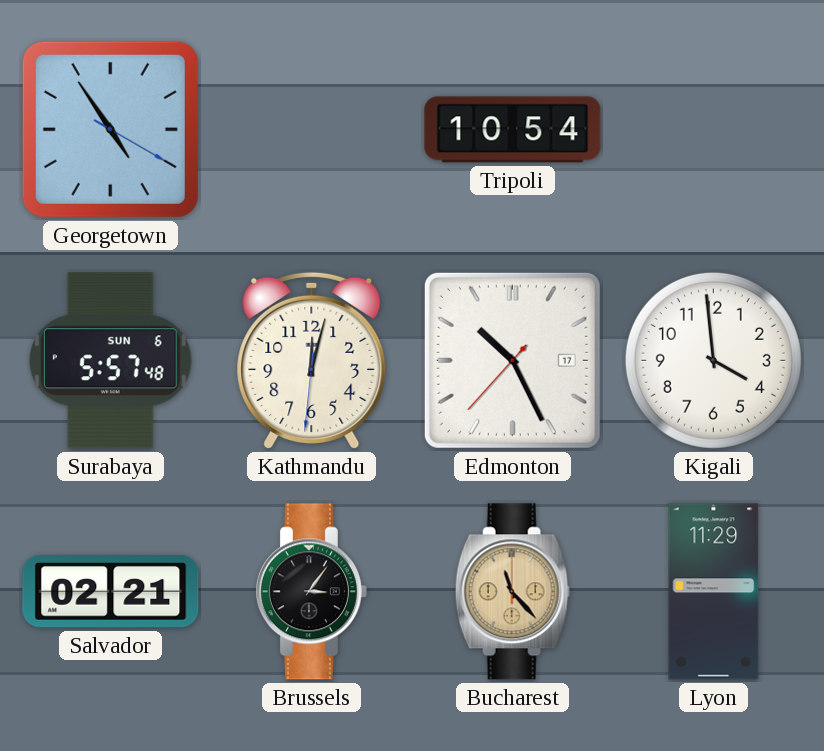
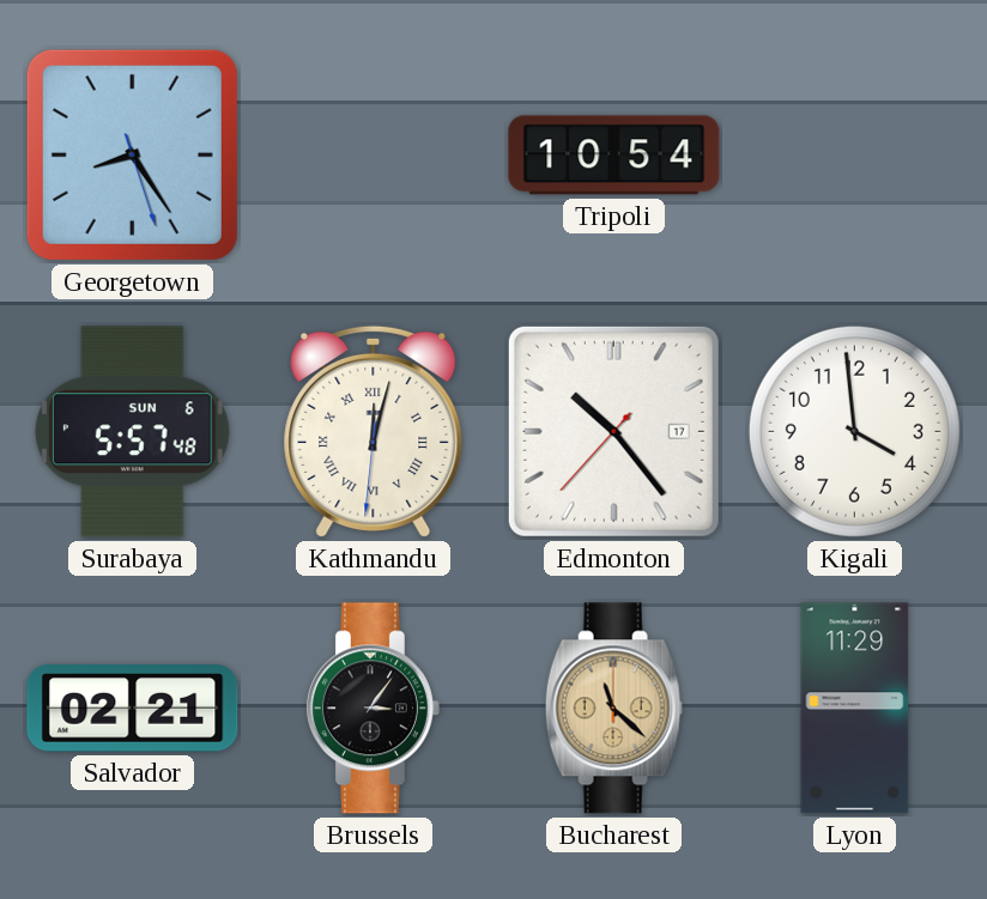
Georgetown: 4:54 -> 8:24
Kathmandu numerals: Arabic -> Roman
Edmonton: 10:25 -> 10:23
Bucharest: 11:23 -> 11:22
